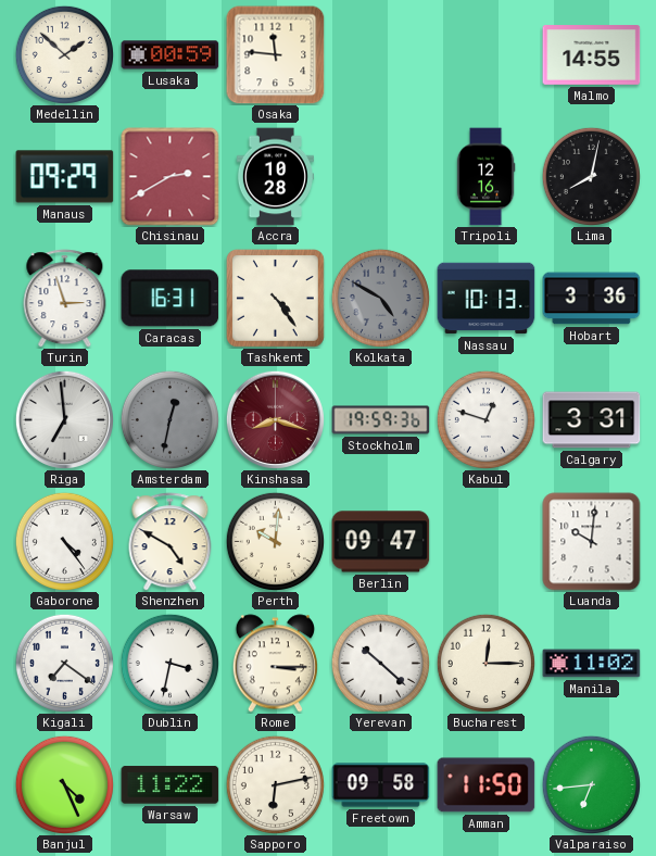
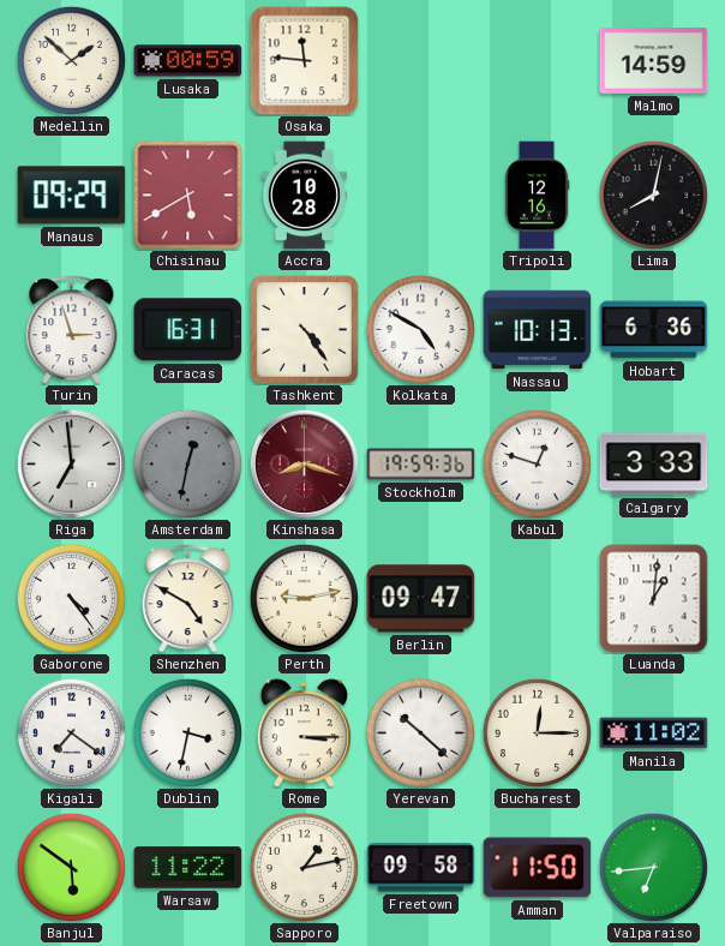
Malmo: 14:55 -> 14:59
Chisinau: 2:40 -> 5:40
Kolkata dial: grey -> white
Hobart: 3:36 -> 6:36
Calgary: 3:31 -> 3:33
Perth: 10:01 -> 9:13
Luanda: 10:01 -> 1:01
Banjul: 4:26 -> 5:51
Sapporo: 6:13 -> 1:13
